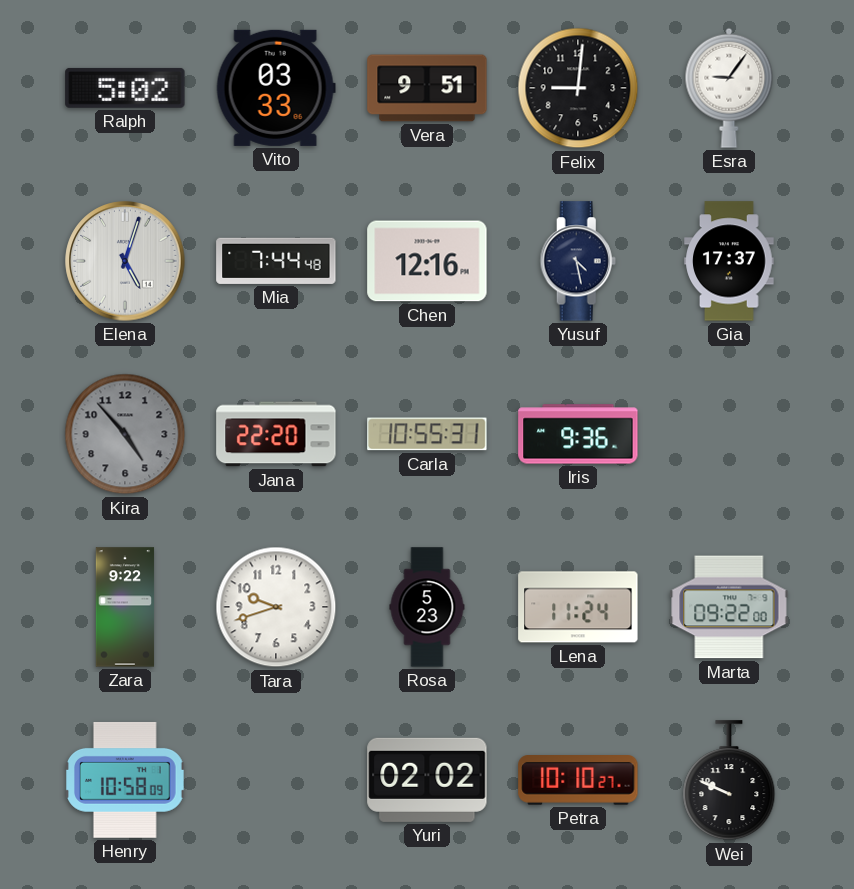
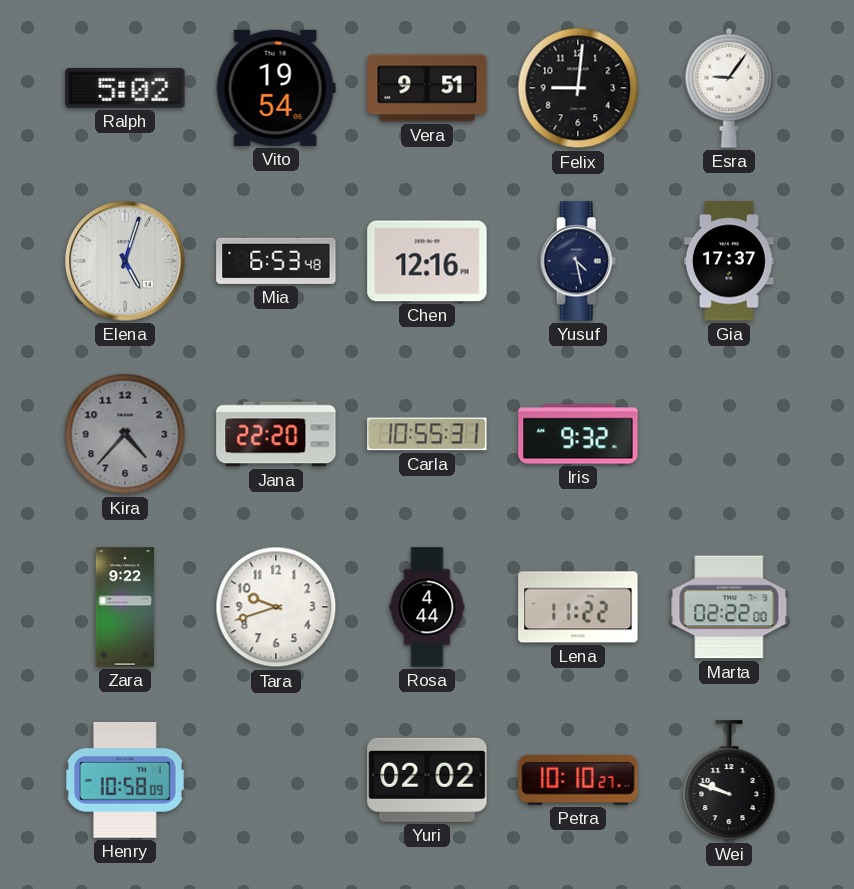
Vito: 03:33 -> 19:54
Mia: 7:44 -> 6:53
Kira: 4:53 -> 4:37
Iris: 9:36 -> 9:32
Rosa: 5:23 -> 4:44
Lena: 11:24 -> 11:22
Marta: 09:22 -> 02:22
Wei: 9:49 -> 9:48
